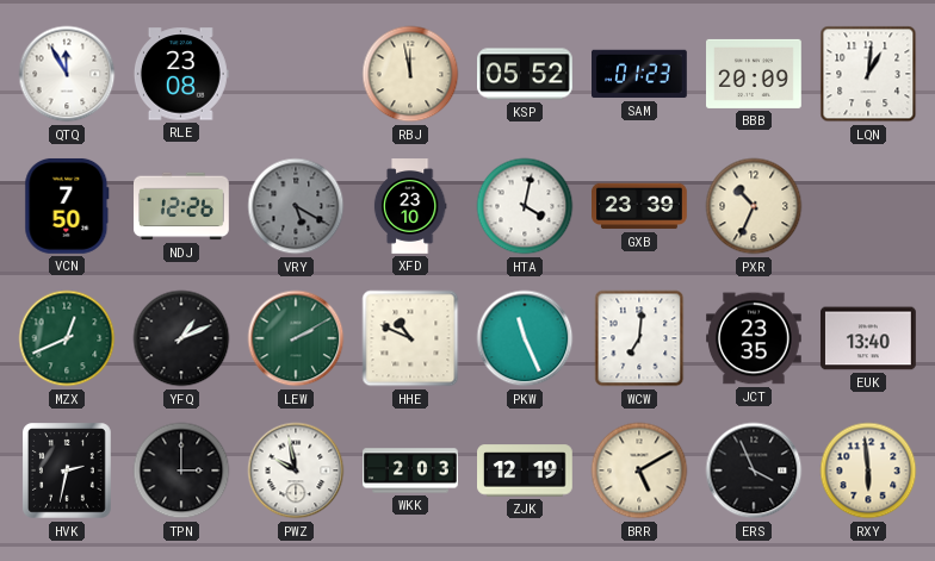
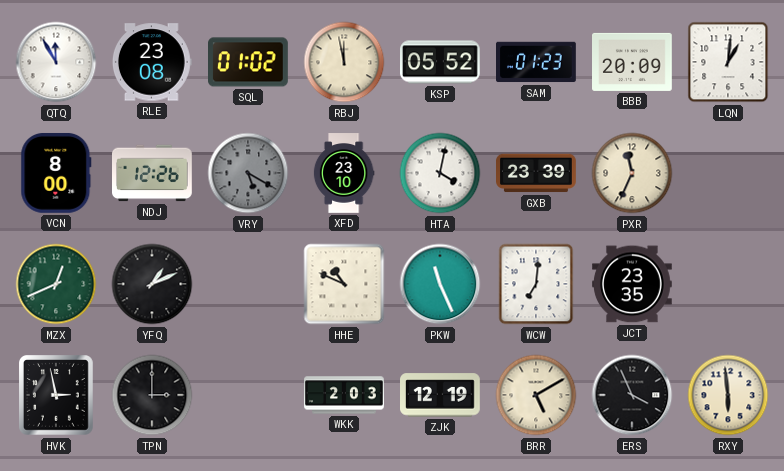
SQL: none -> 01:02
VCN: 7:50 -> 8:00
PXR: 10:34 -> 11:34
LEW: 2:10 -> none
EUK: 13:40 -> none
HVK: 2:32 -> 2:58
PWZ: 9:58 -> none
